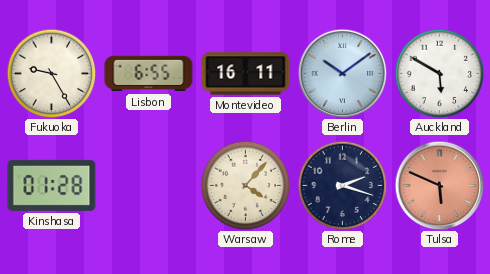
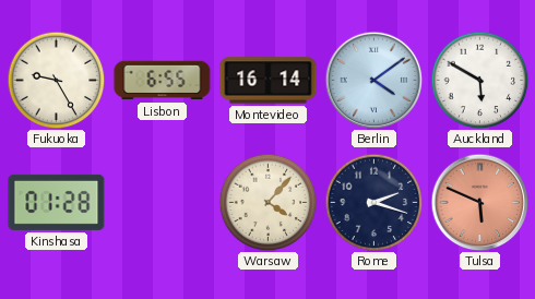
Montevideo: 16:11 -> 16:14
Berlin: 10:09 -> 4:09
